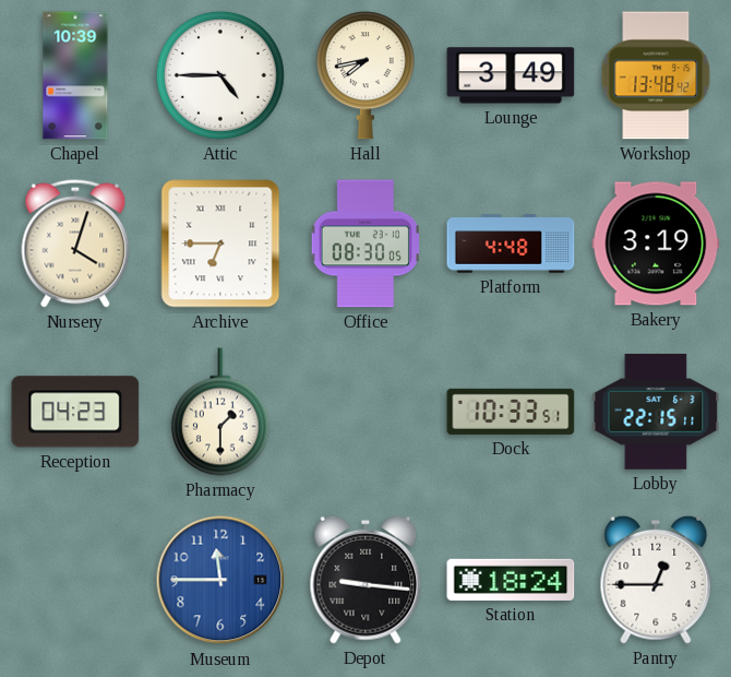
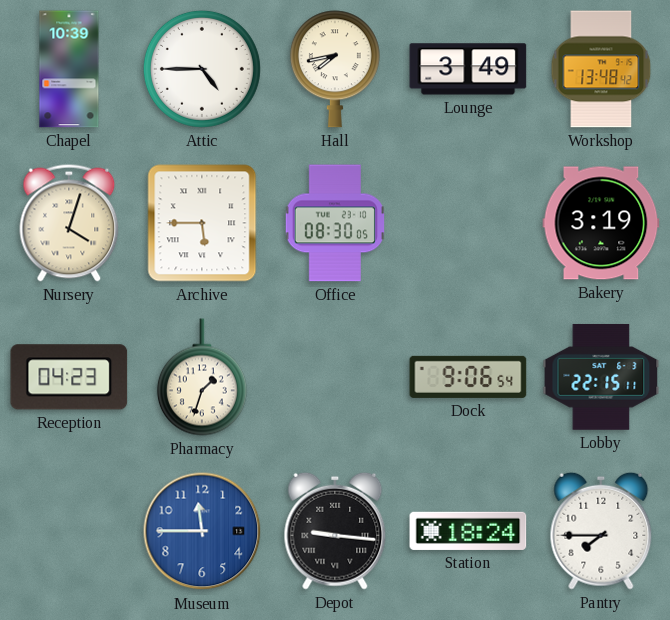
Archive: 6:45 -> 5:45
Platform: 4:48 -> none
Pharmacy: 1:30 -> 1:33
Dock: 10:33 -> 9:06
Pantry: 12:45 -> 7:45
